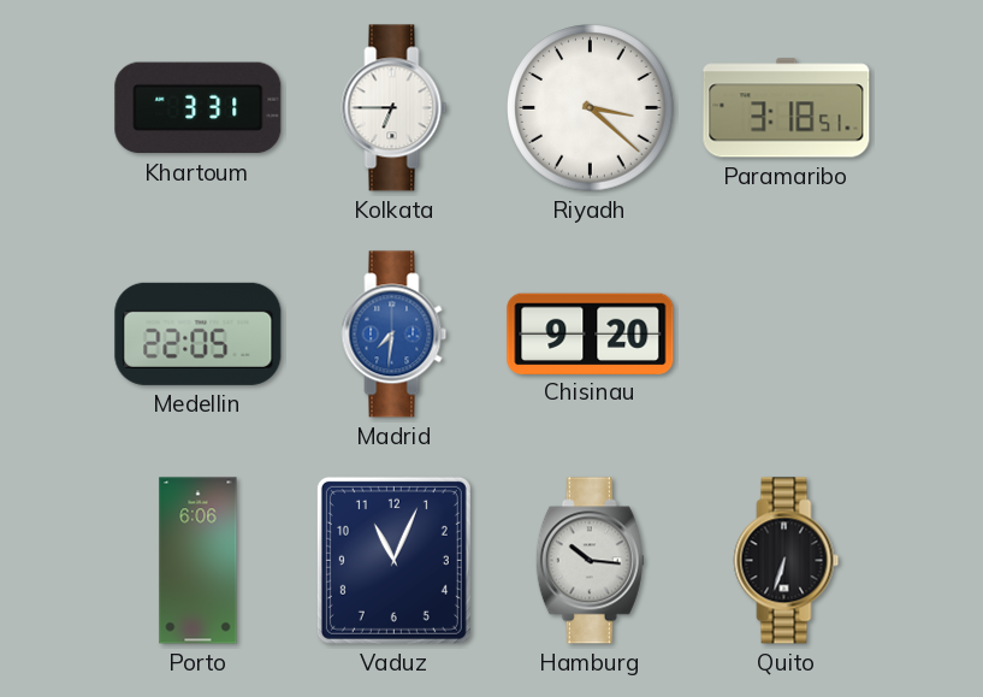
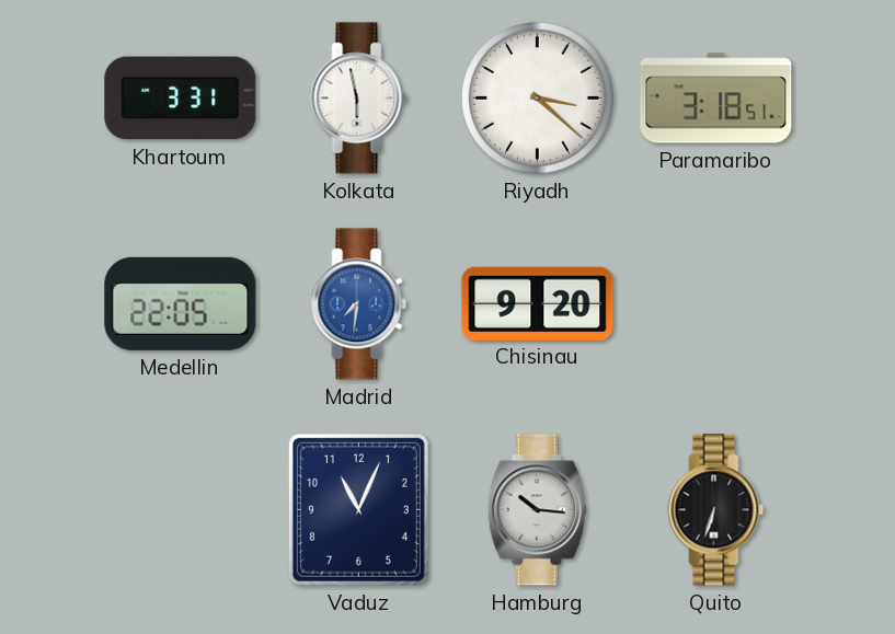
Kolkata: 6:45 -> 5:58
Porto: 6:06 -> none
